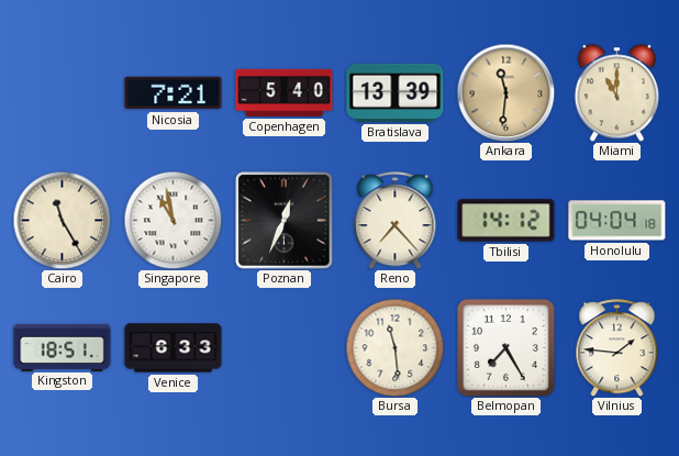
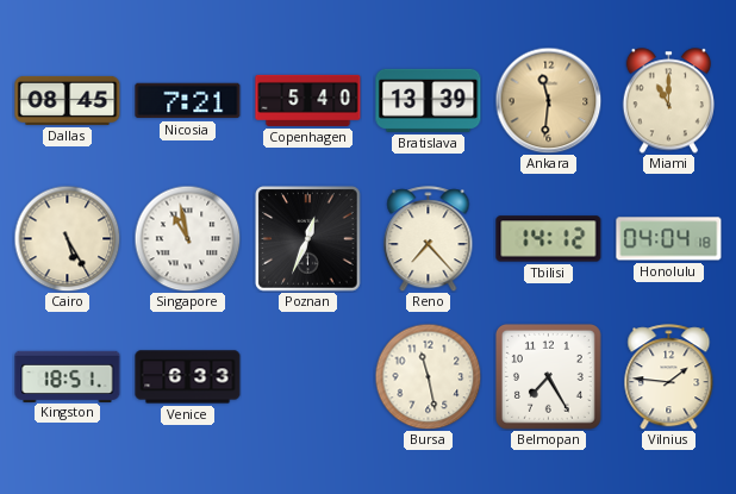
Dallas: none -> 08:45
Cairo: 11:25 -> 5:25
Bursa: 11:29 -> 11:28
